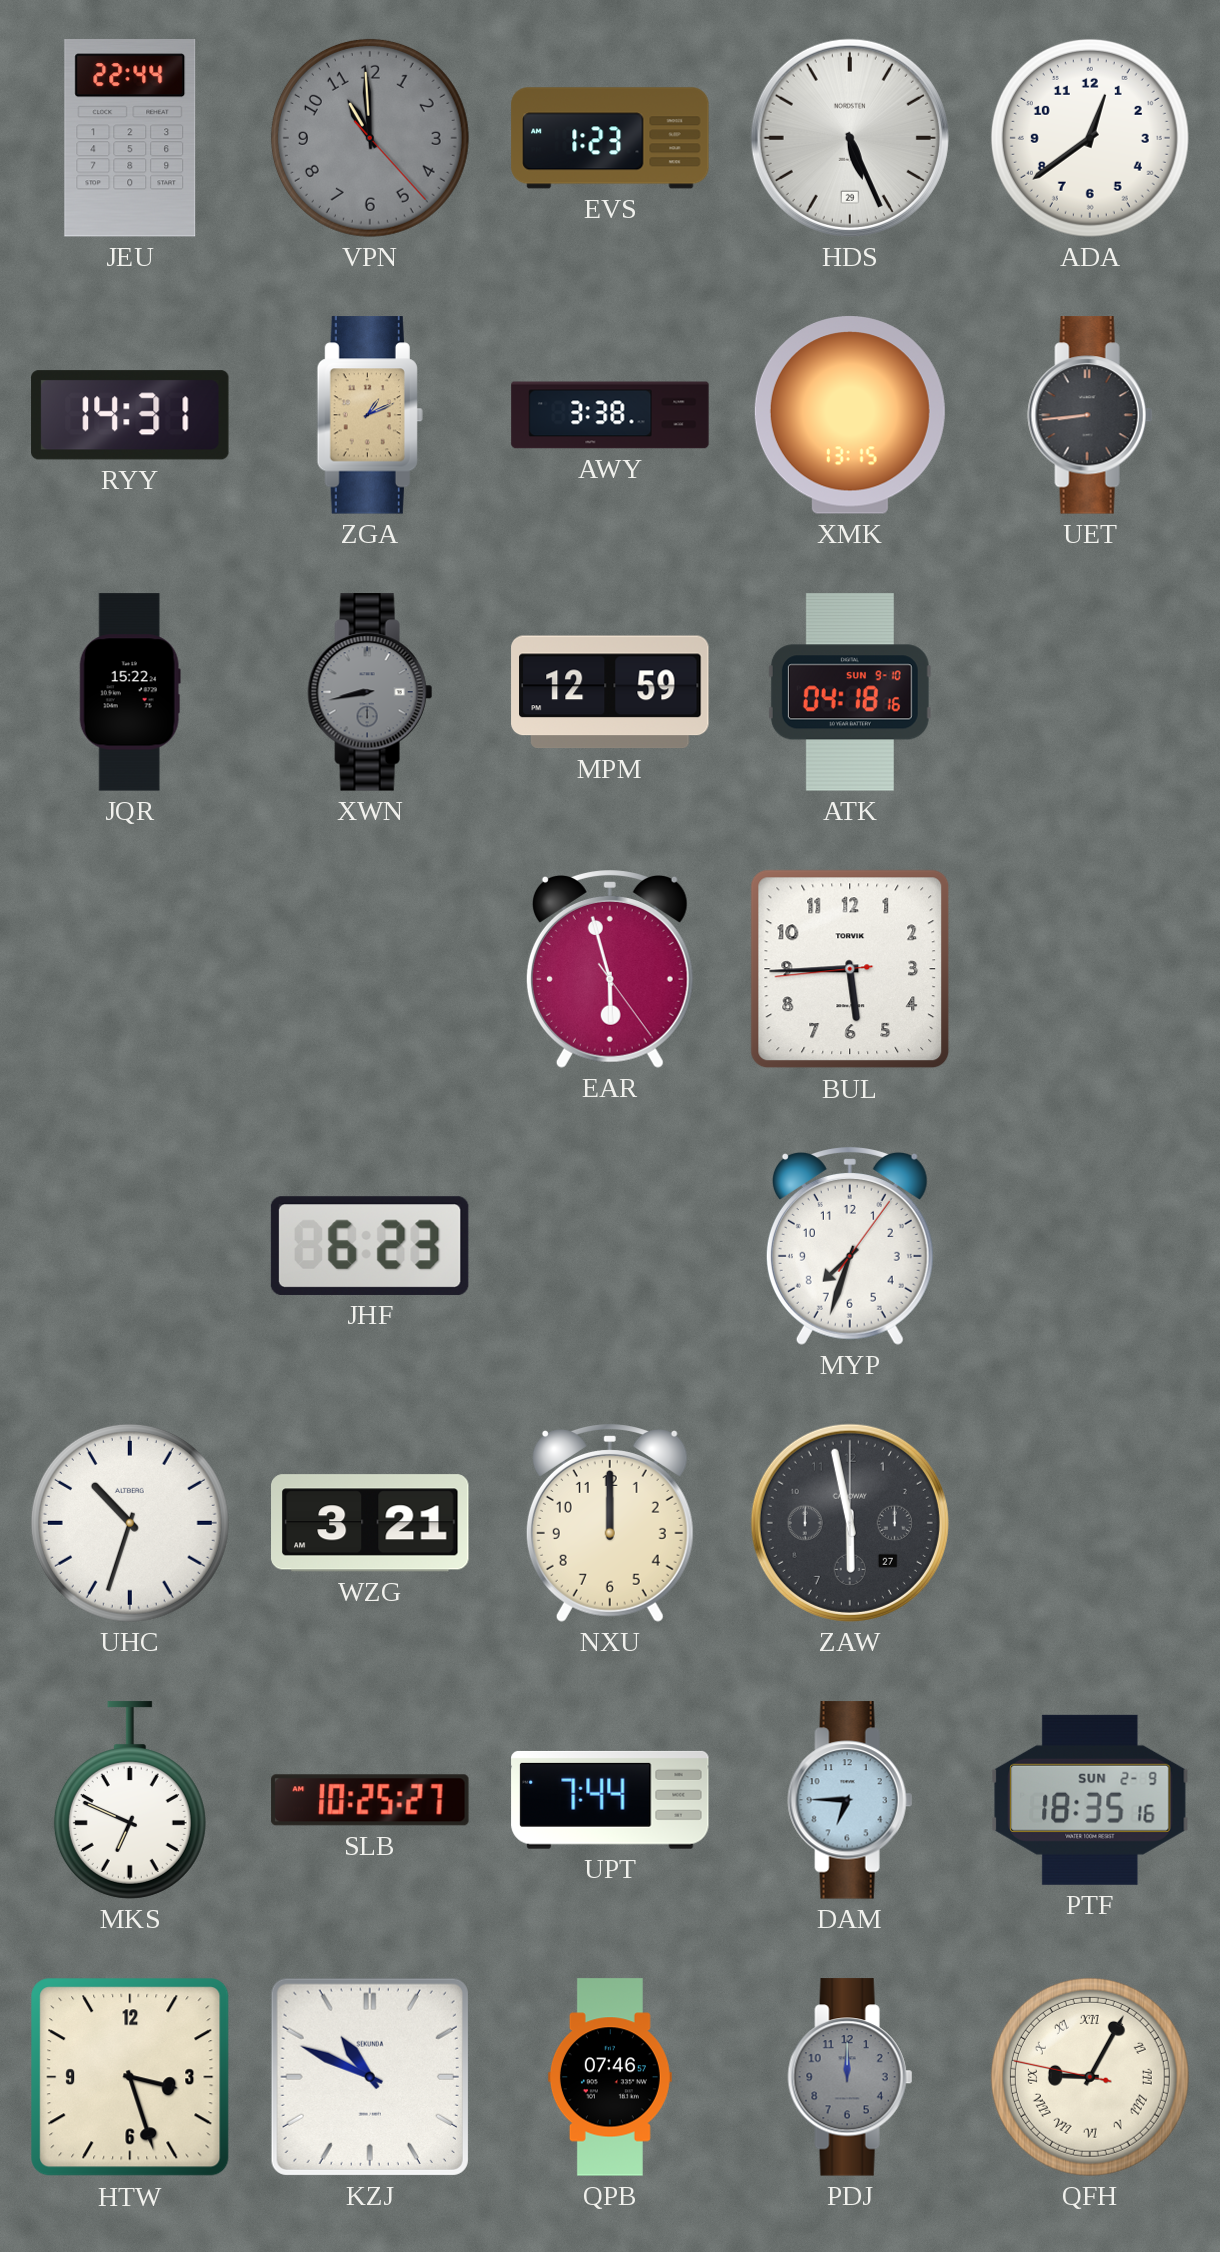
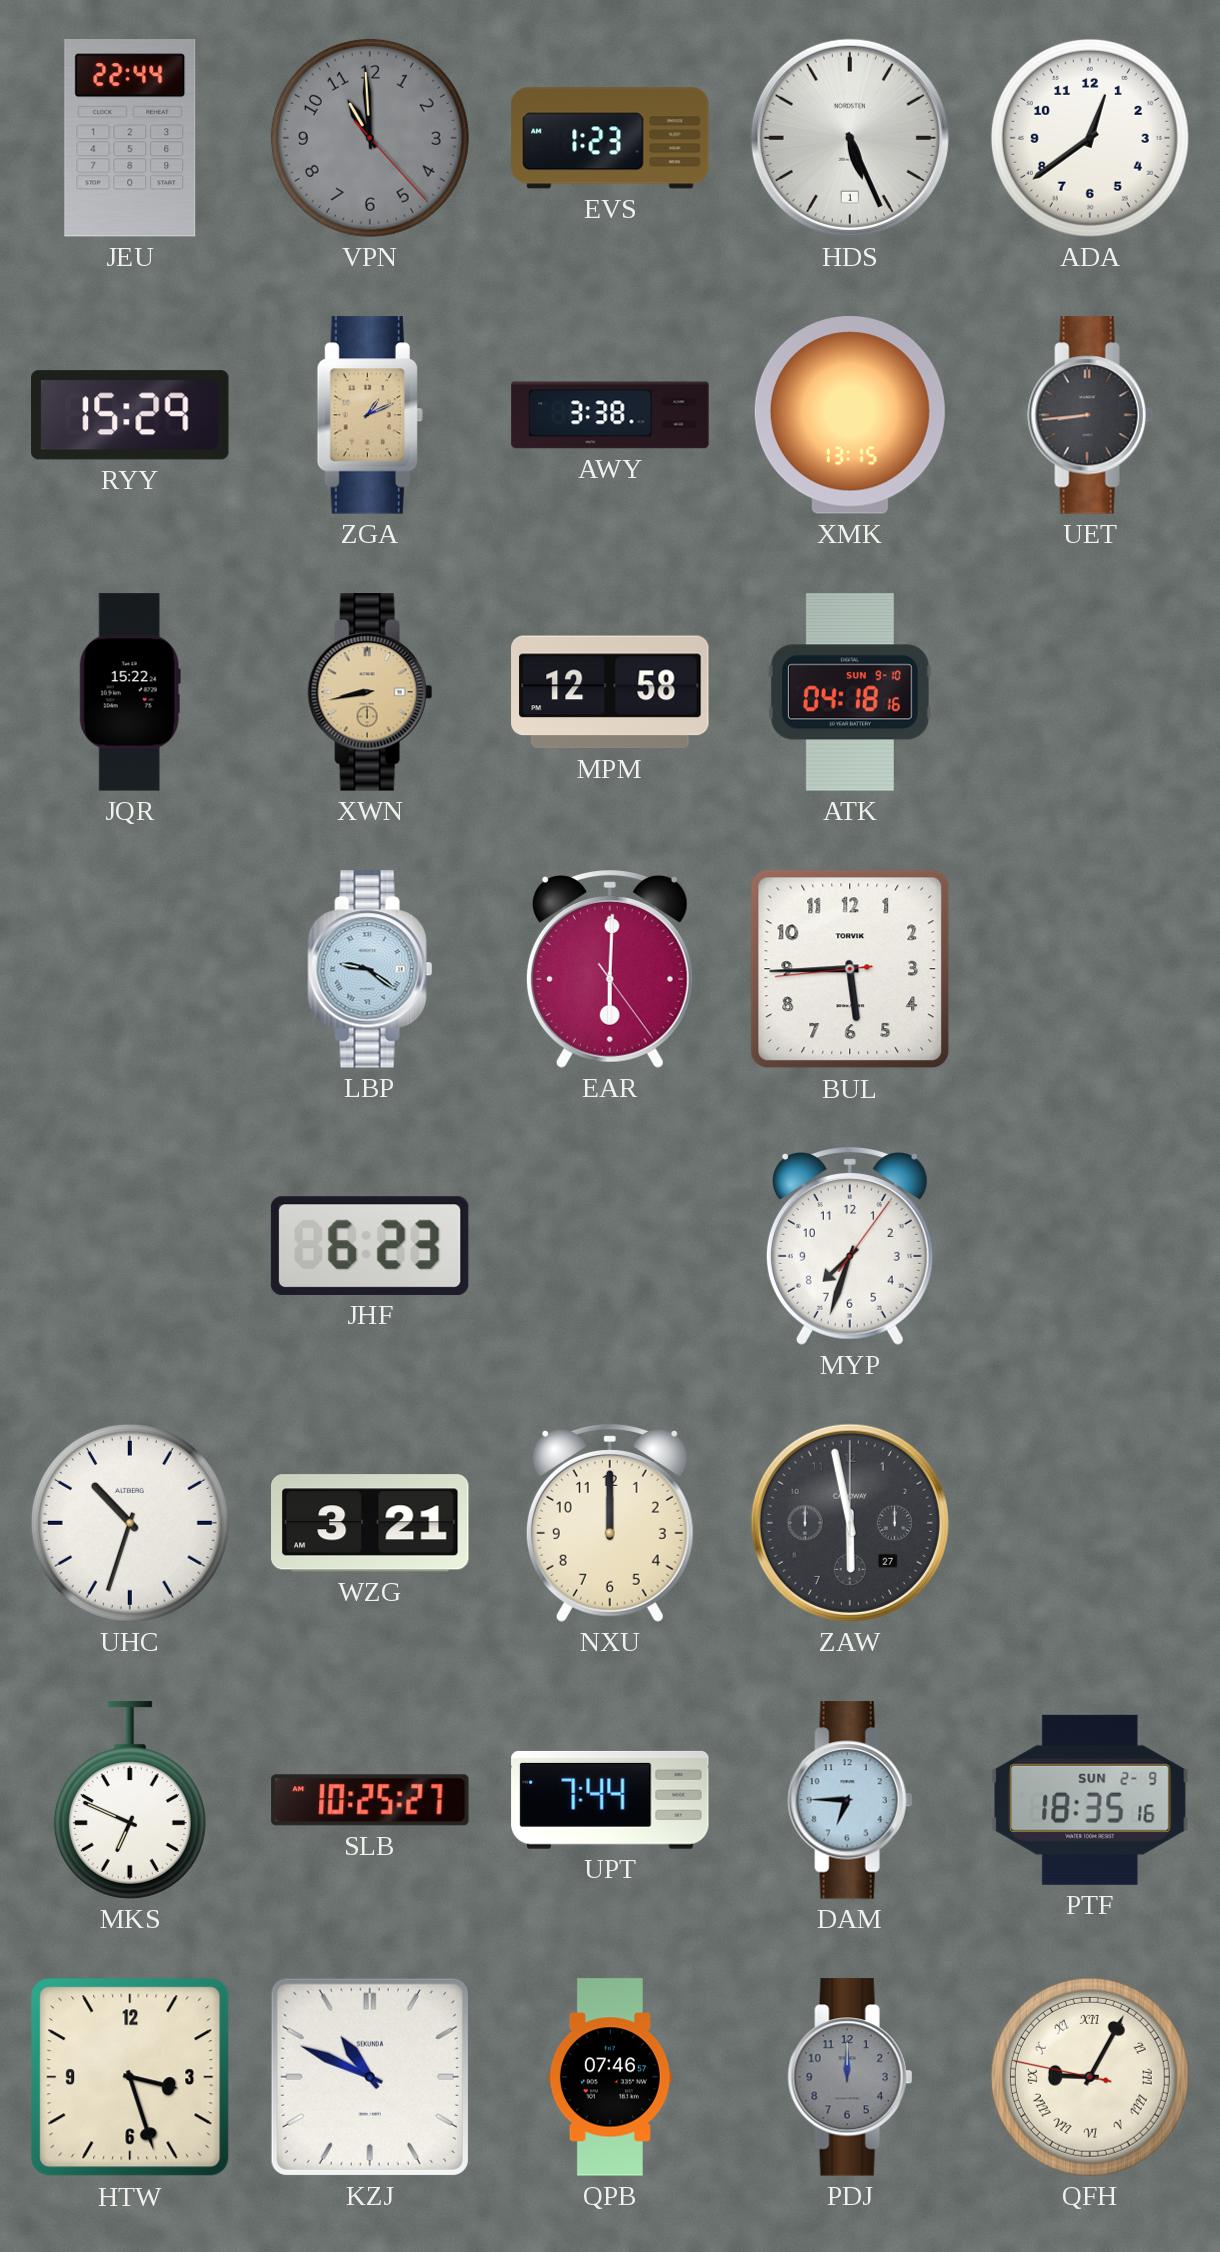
HDS date: 29 -> 1
RYY: 14:31 -> 15:29
XWN dial: grey -> champagne
MPM: 12:59 -> 12:58
LBP: none -> 9:21
EAR: 5:57 -> 6:00
